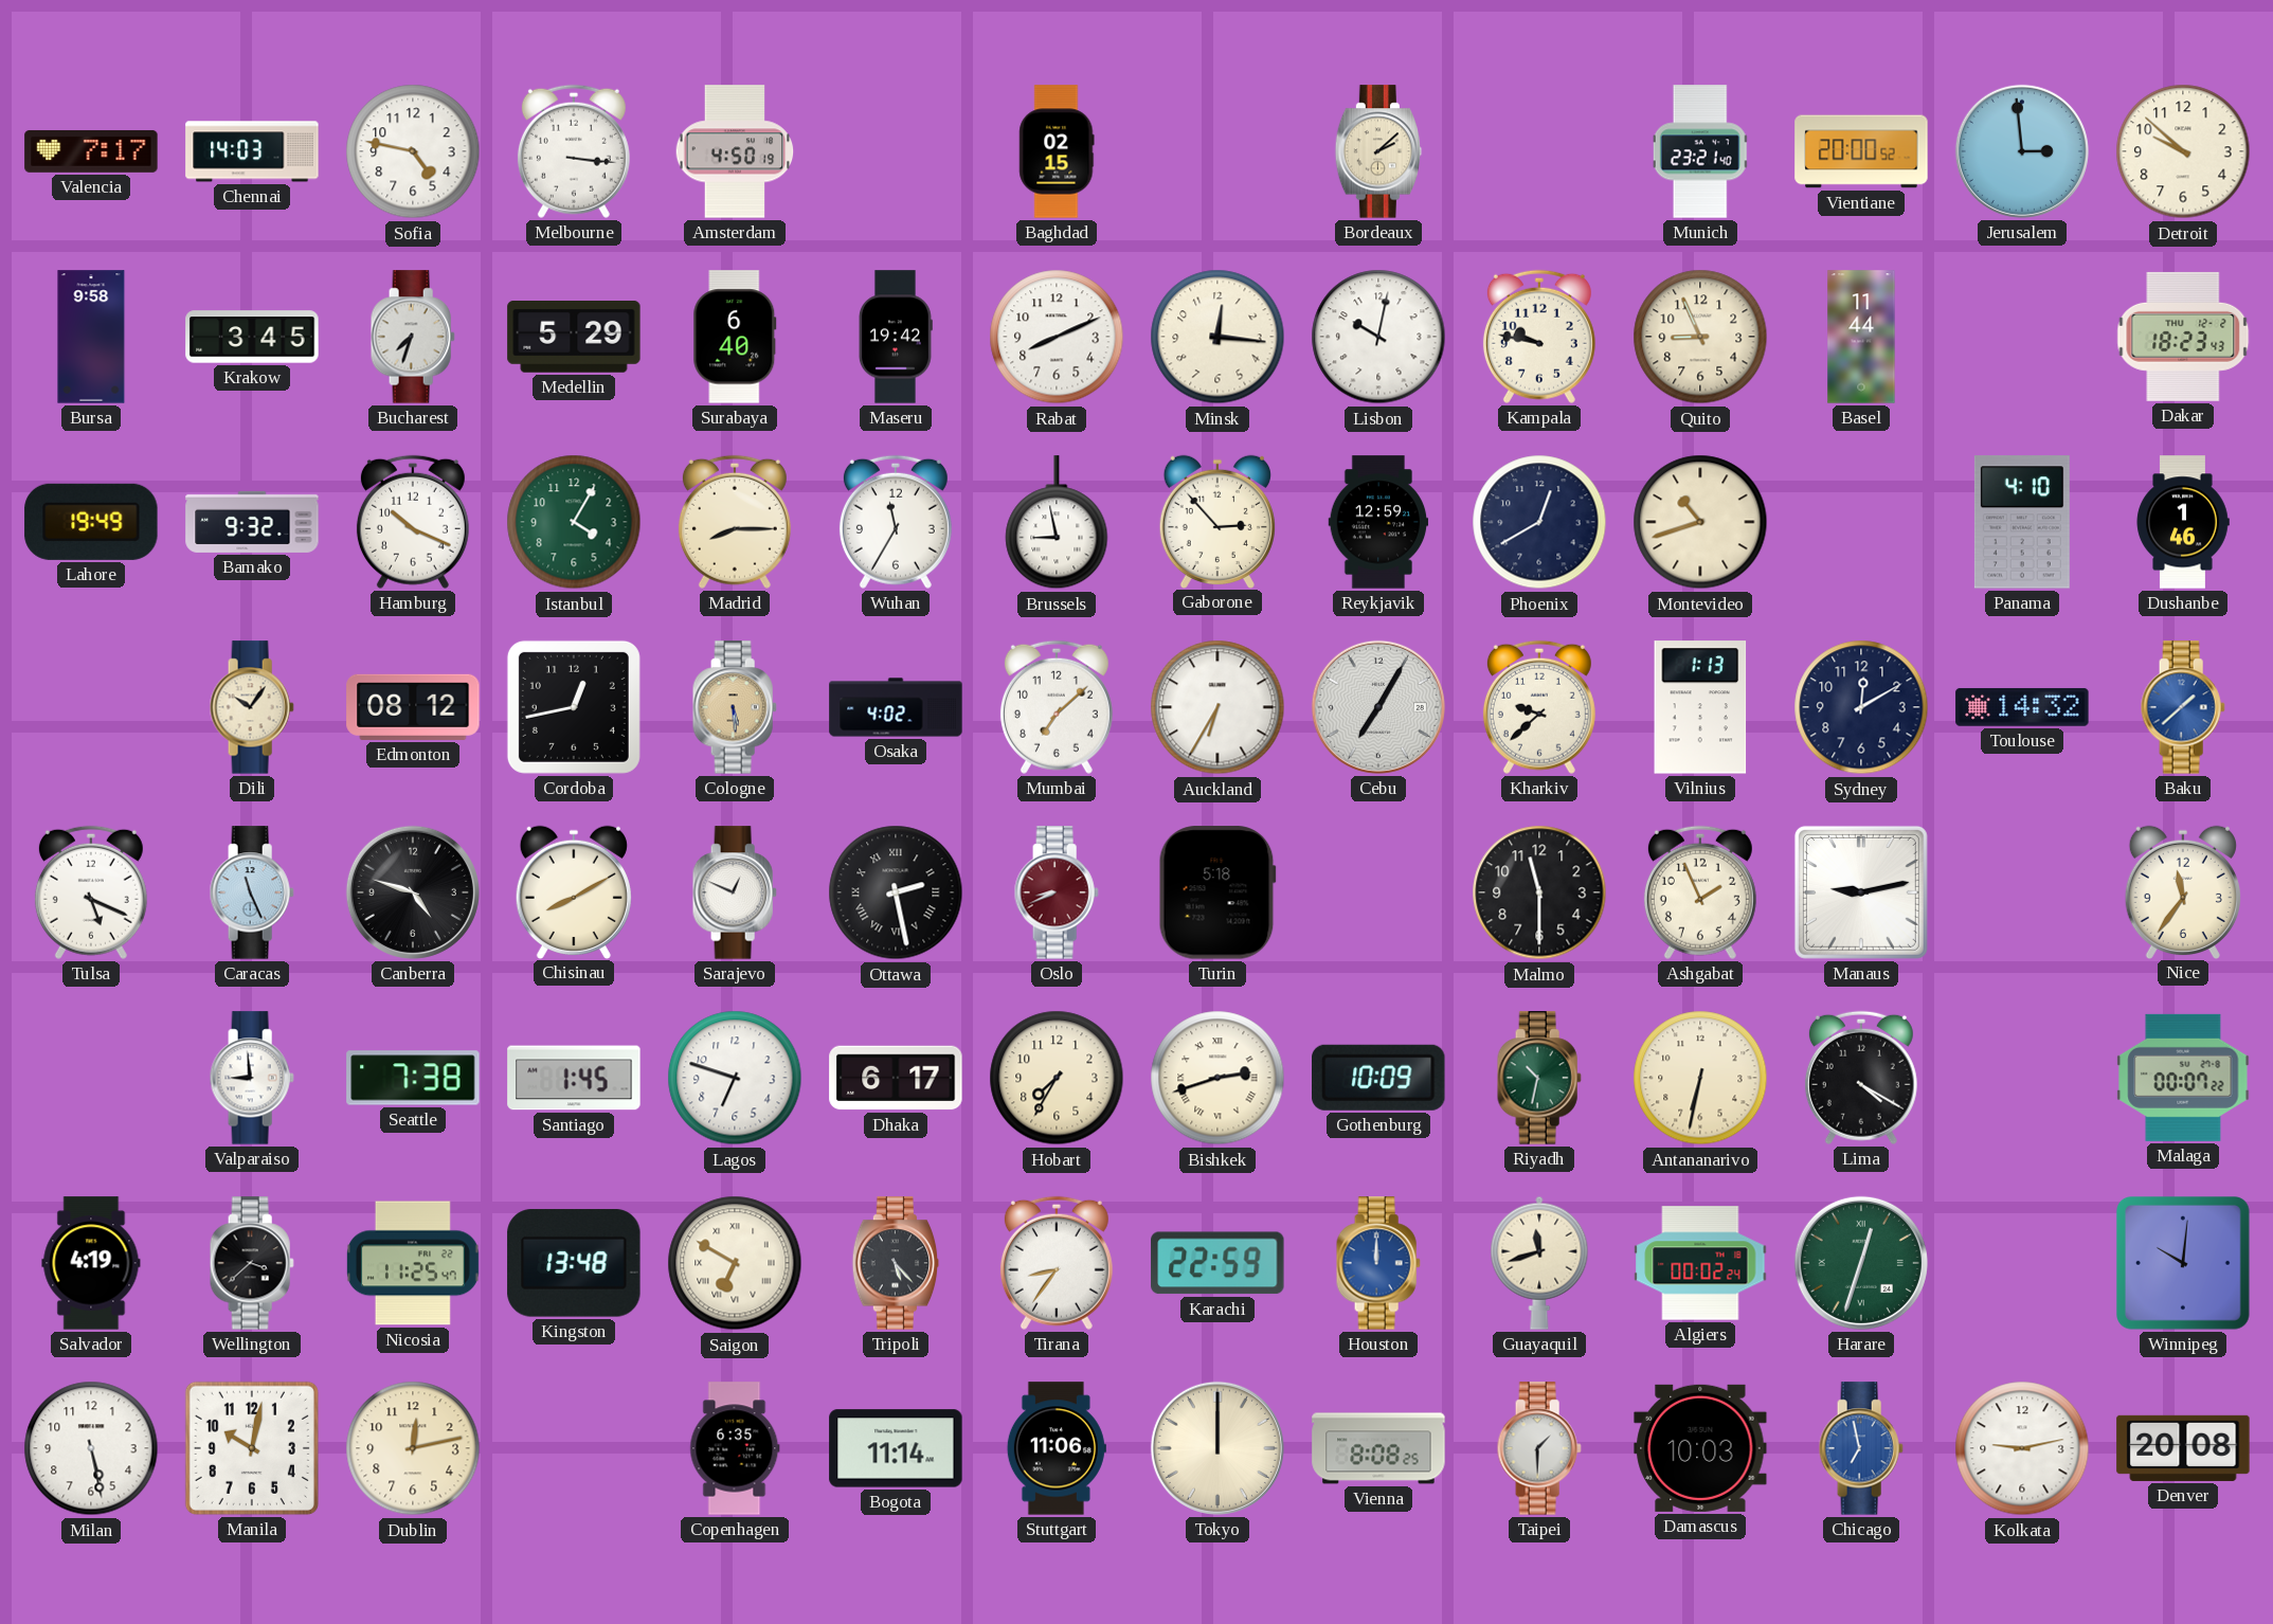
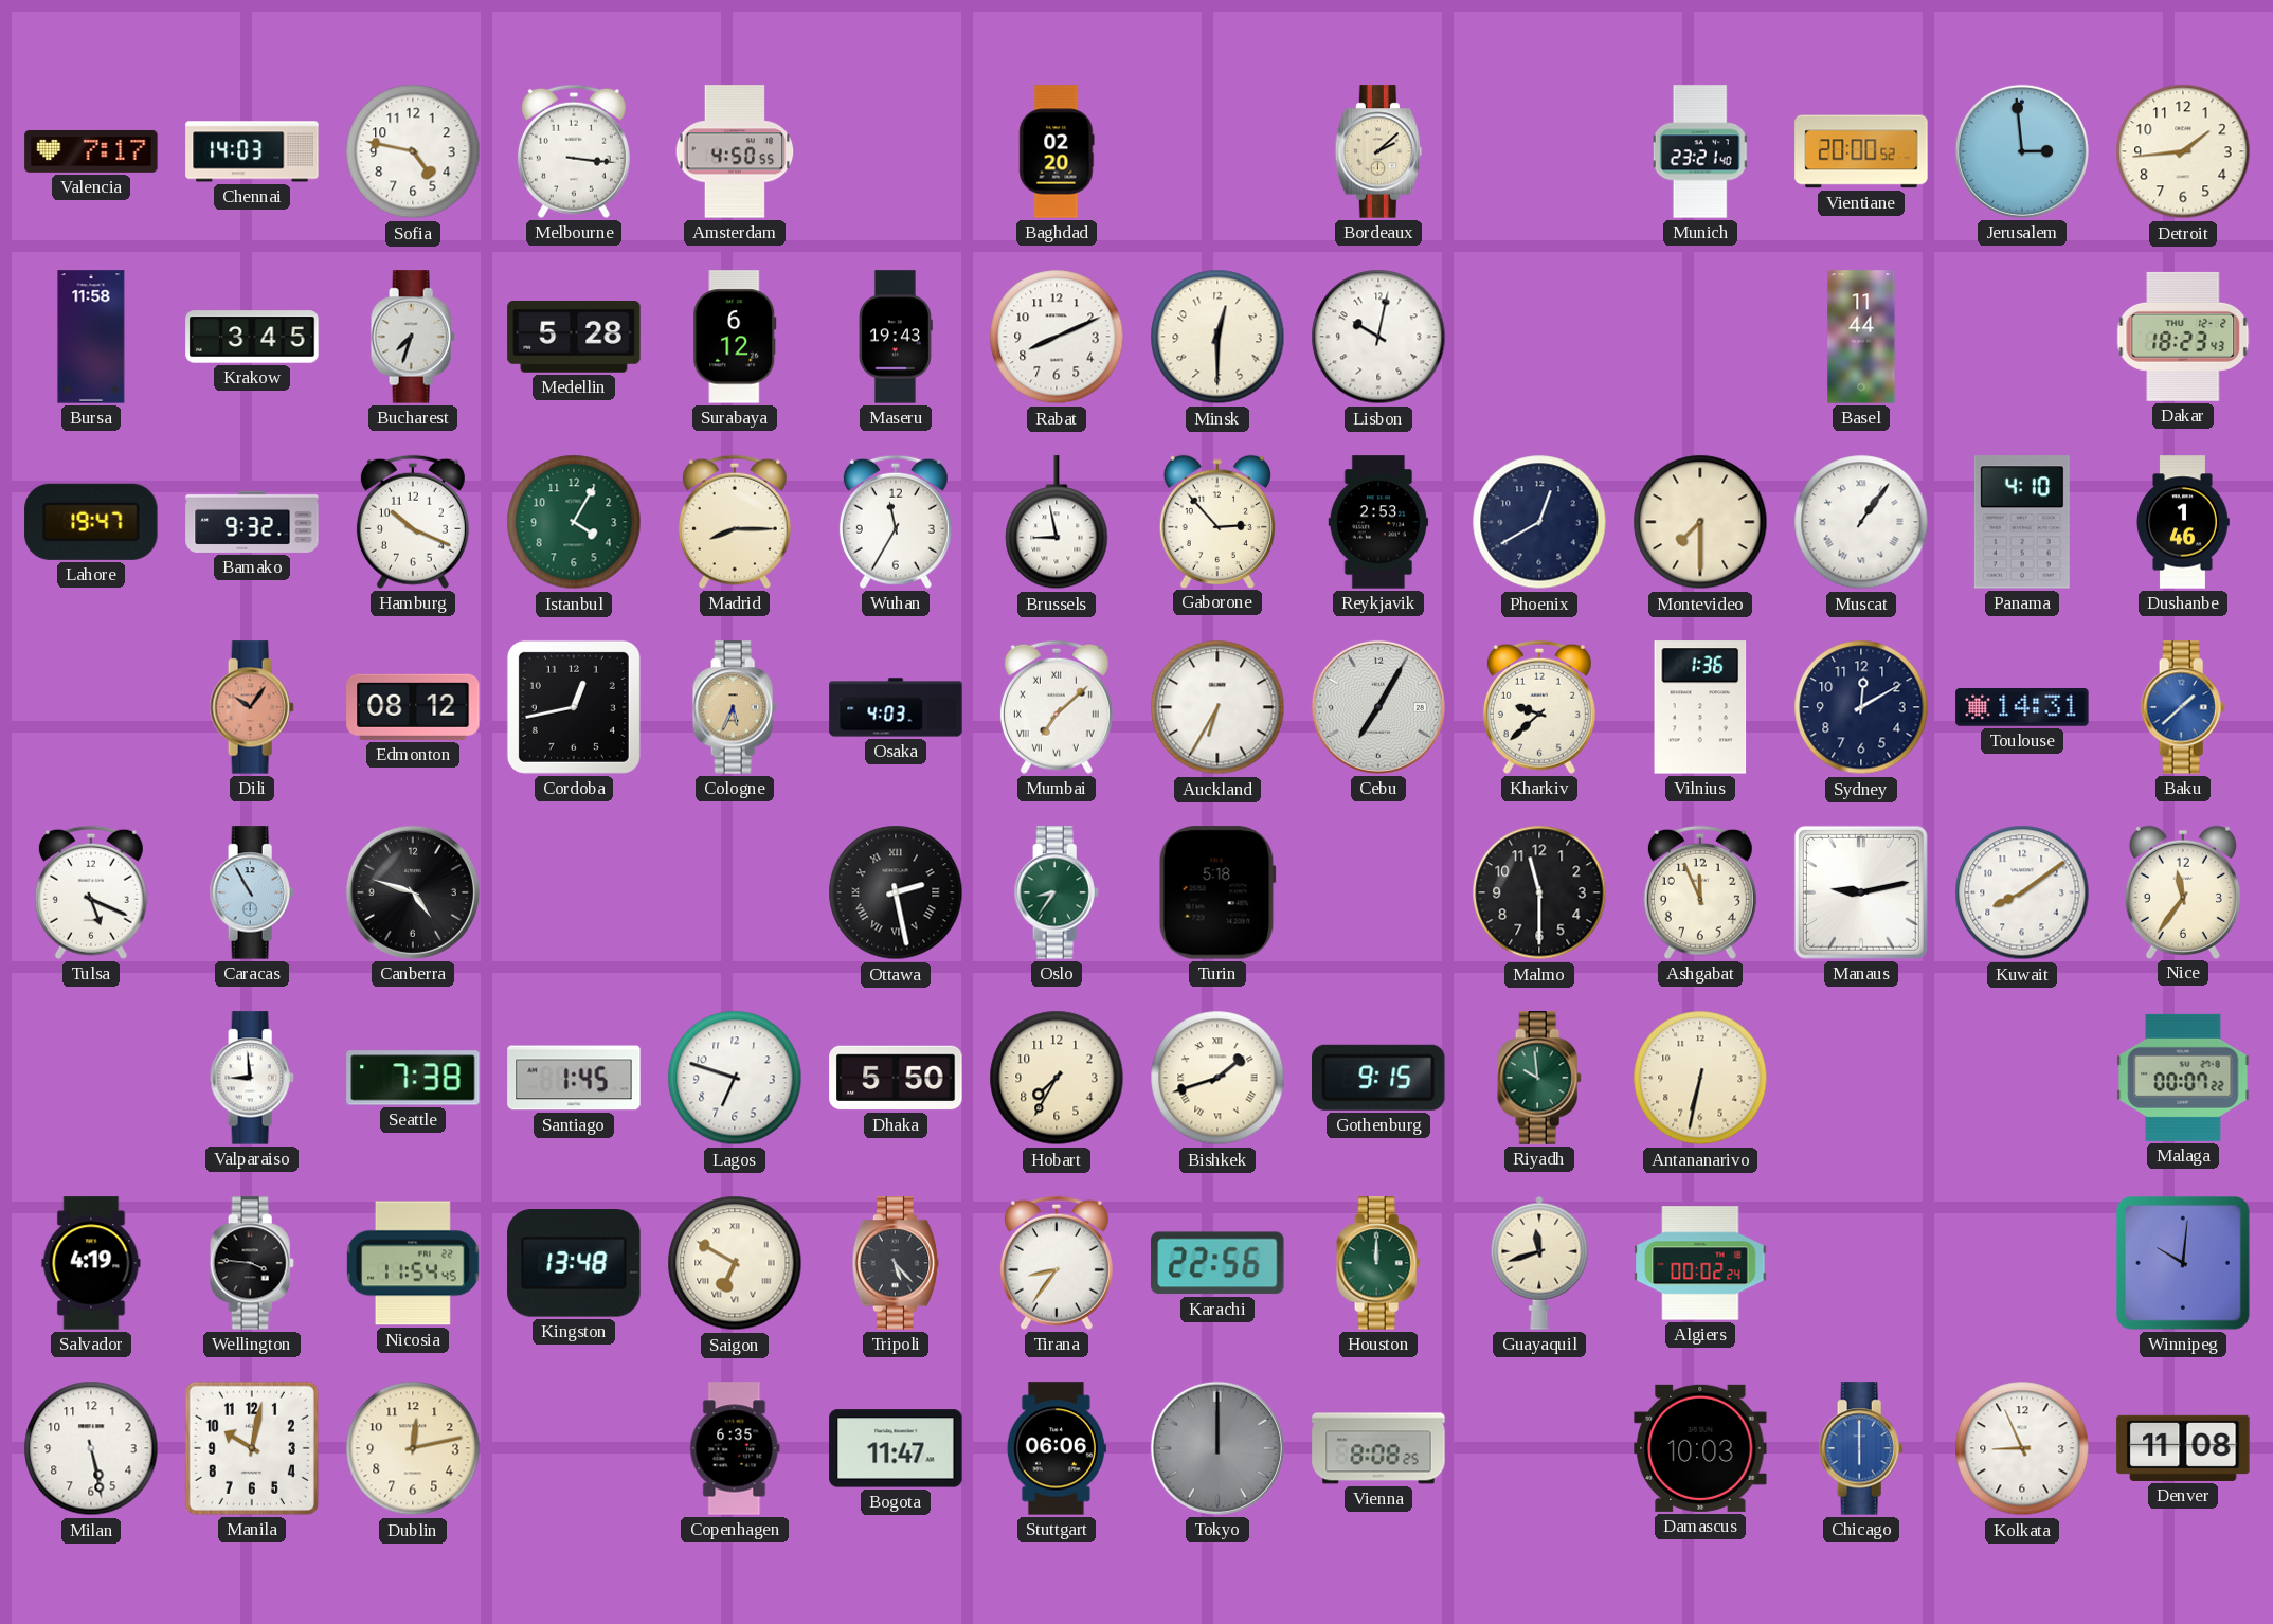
Amsterdam: 4:50:19 -> 4:50:55
Baghdad: 02:15 -> 02:20
Detroit: 9:52 -> 1:44
Bursa: 9:58 -> 11:58
Medellin: 5:29 -> 5:28
Surabaya: 6:40 -> 6:12
Maseru: 19:42 -> 19:43
Minsk: 12:16 -> 12:30
Kampala: 9:47 -> none
Quito: 8:56 -> none
Lahore: 19:49 -> 19:47
Reykjavik: 12:59 -> 2:53
Montevideo: 10:42 -> 7:30
Muscat: none -> 1:06
Dili dial: cream -> salmon
Cologne: 5:29 -> 5:34
Osaka: 4:02 -> 4:03
Mumbai numerals: Arabic -> Roman
Vilnius: 1:13 -> 1:36
Toulouse: 14:32 -> 14:31
Caracas: 11:26 -> 10:55
Chisinau: 8:10 -> none
Sarajevo: 12:49 -> none
Oslo: 8:41 -> 8:36
Oslo dial: burgundy -> green
Ashgabat: 1:56 -> 11:56
Kuwait: none -> 8:09
Dhaka: 6:17 -> 5:50
Bishkek: 2:42 -> 1:42
Gothenburg: 10:09 -> 9:15
Riyadh: 10:32 -> 9:59
Lima: 4:20 -> none
Wellington: 3:38 -> 3:46
Nicosia: 11:25 -> 11:54
Karachi: 22:59 -> 22:56
Houston dial: blue -> green
Harare: 12:33 -> none
Bogota: 11:14 -> 11:47
Stuttgart: 11:06 -> 06:06
Tokyo dial: cream -> grey
Taipei: 1:30 -> none
Chicago: 6:58 -> 6:00
Kolkata: 9:13 -> 8:56
Denver: 20:08 -> 11:08
